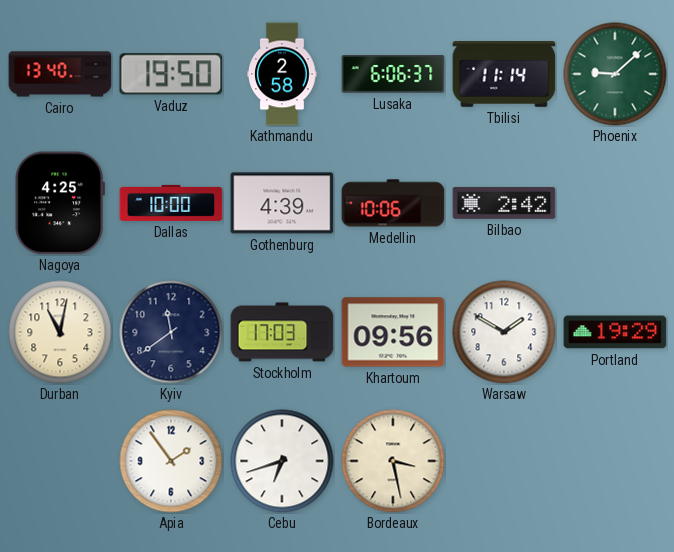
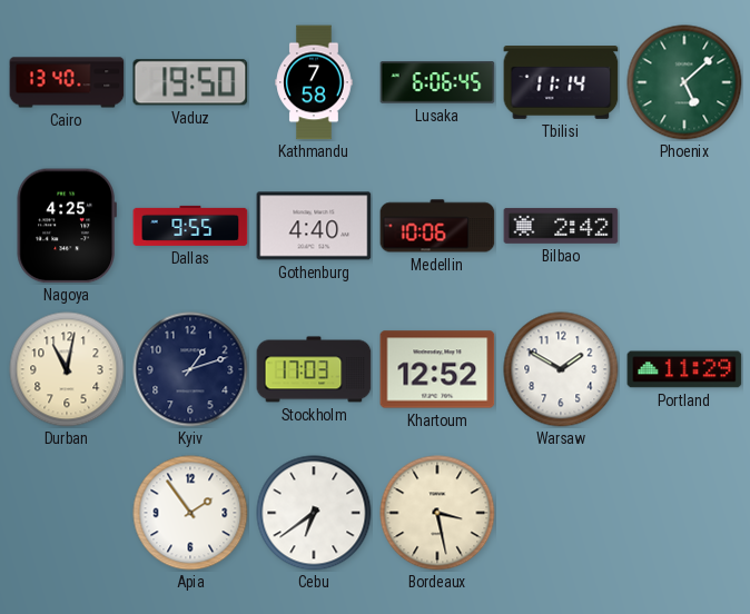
Kathmandu: 2:58 -> 7:58
Lusaka: 6:06:37 -> 6:06:45
Phoenix: 9:08 -> 5:08
Dallas: 10:00 -> 9:55
Gothenburg: 4:39 -> 4:40
Kyiv: 11:39 -> 1:12
Khartoum: 09:56 -> 12:52
Portland: 19:29 -> 11:29
Cebu: 6:42 -> 6:39
